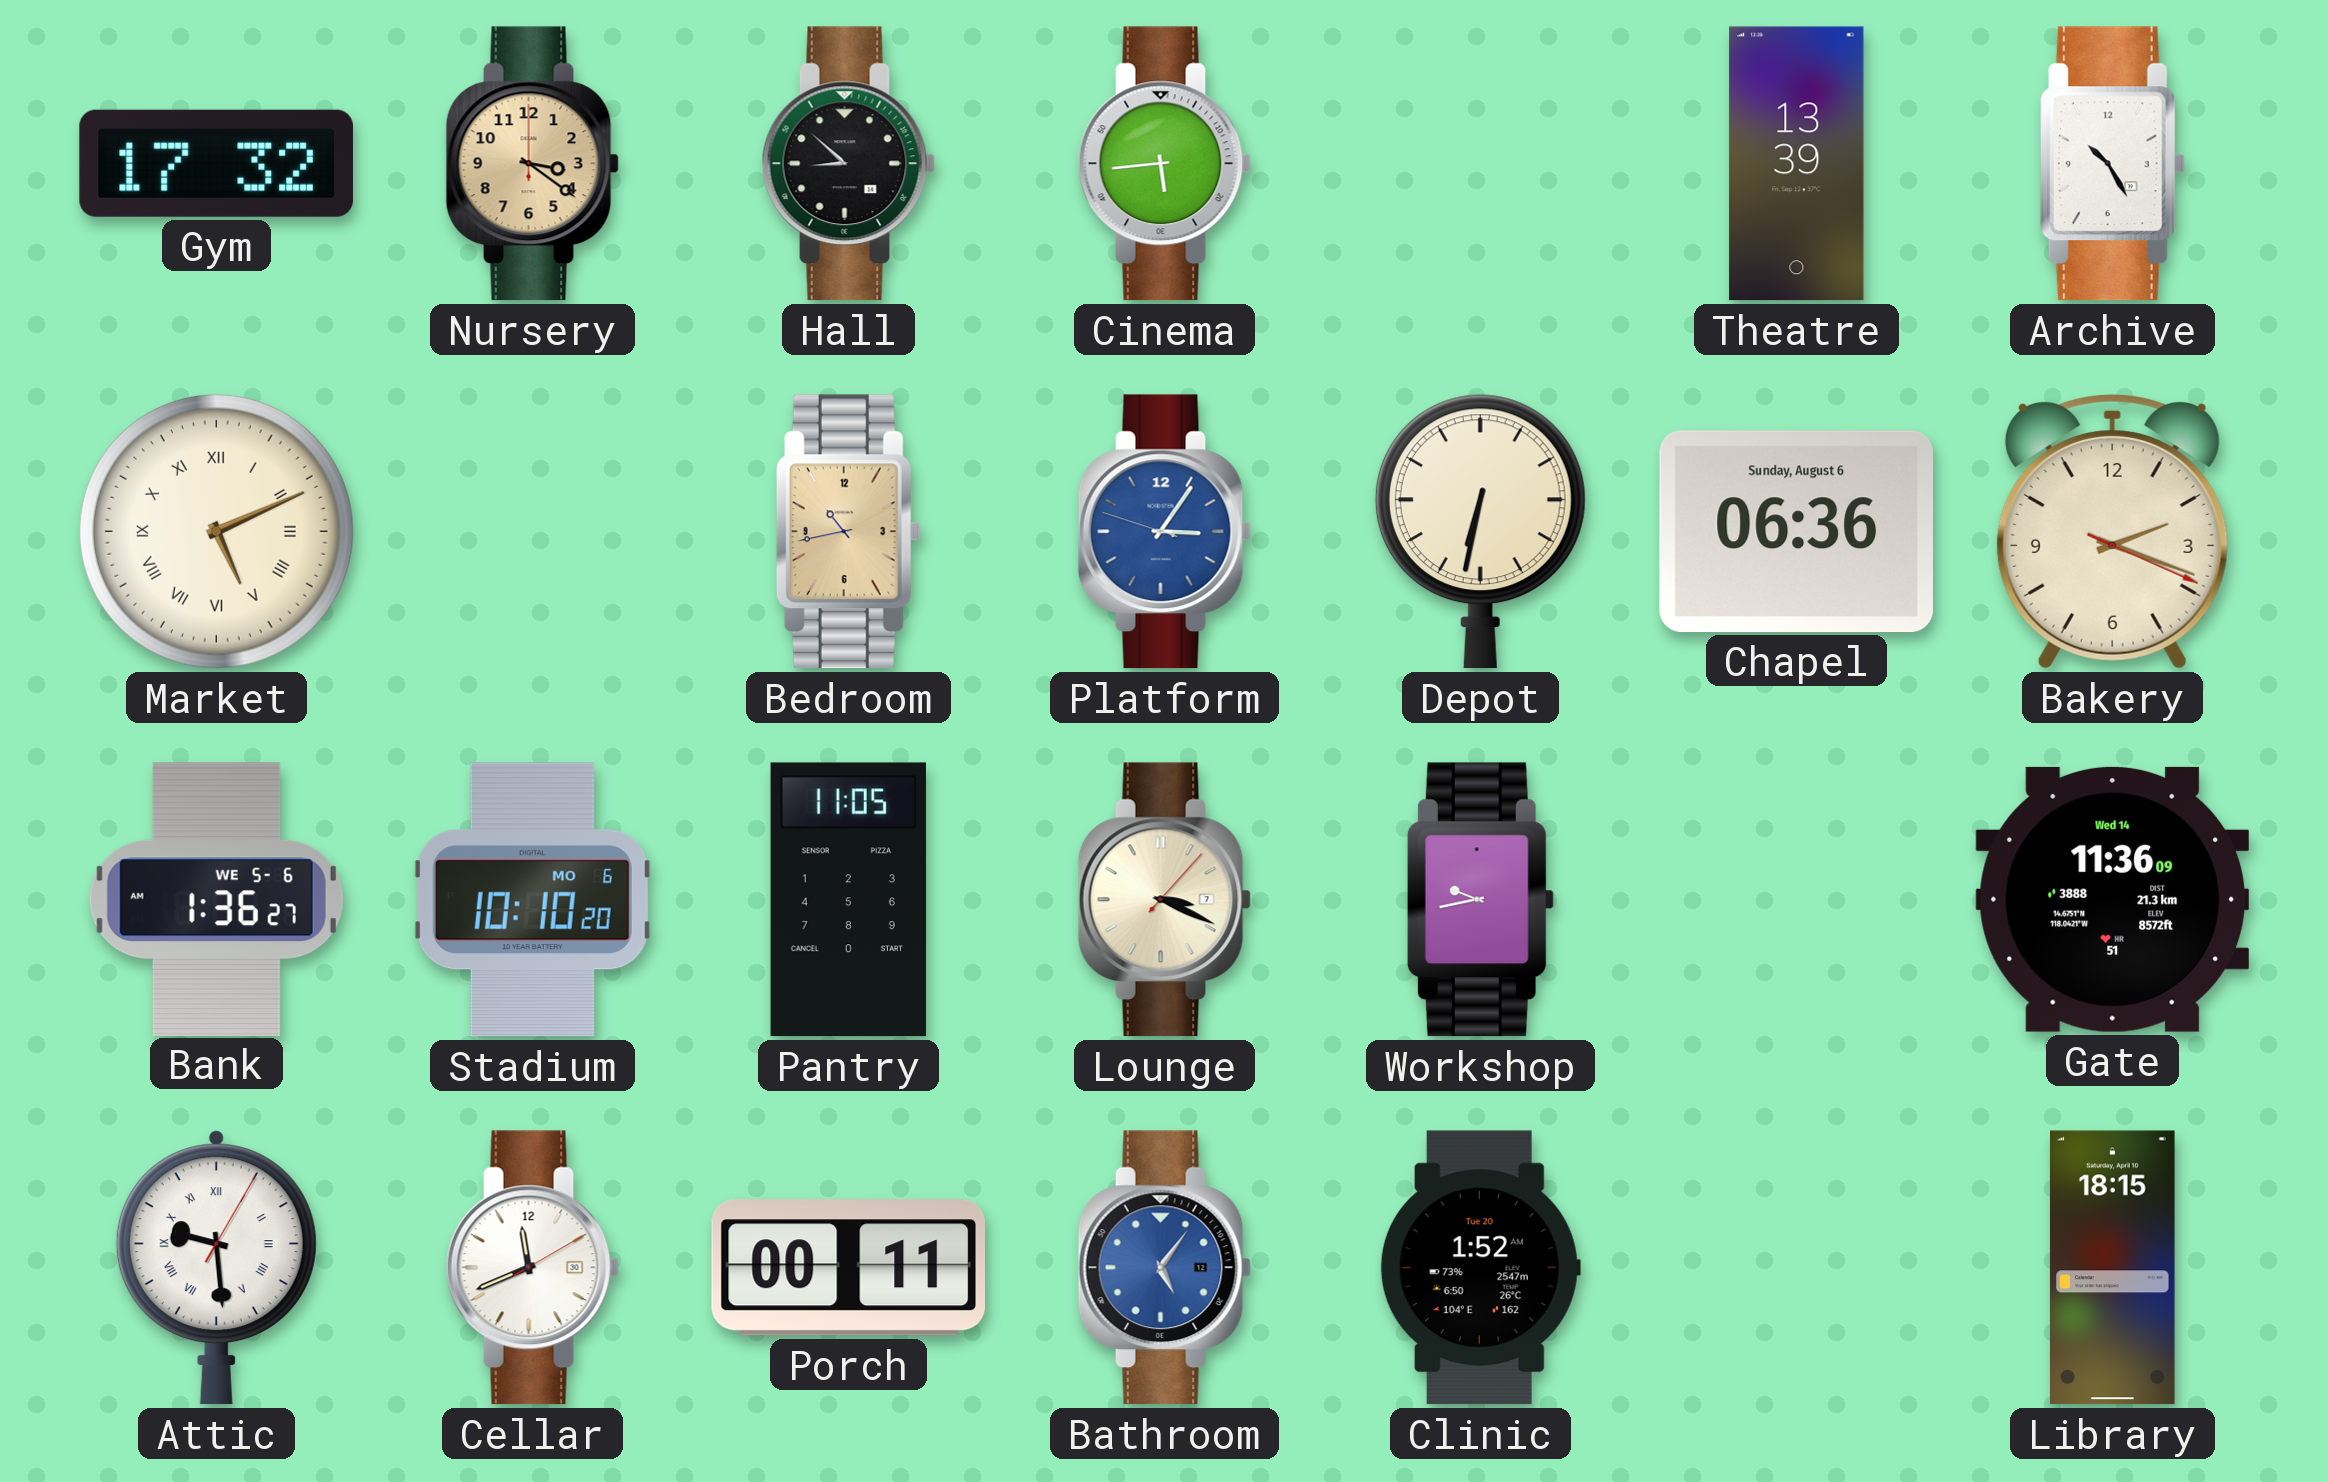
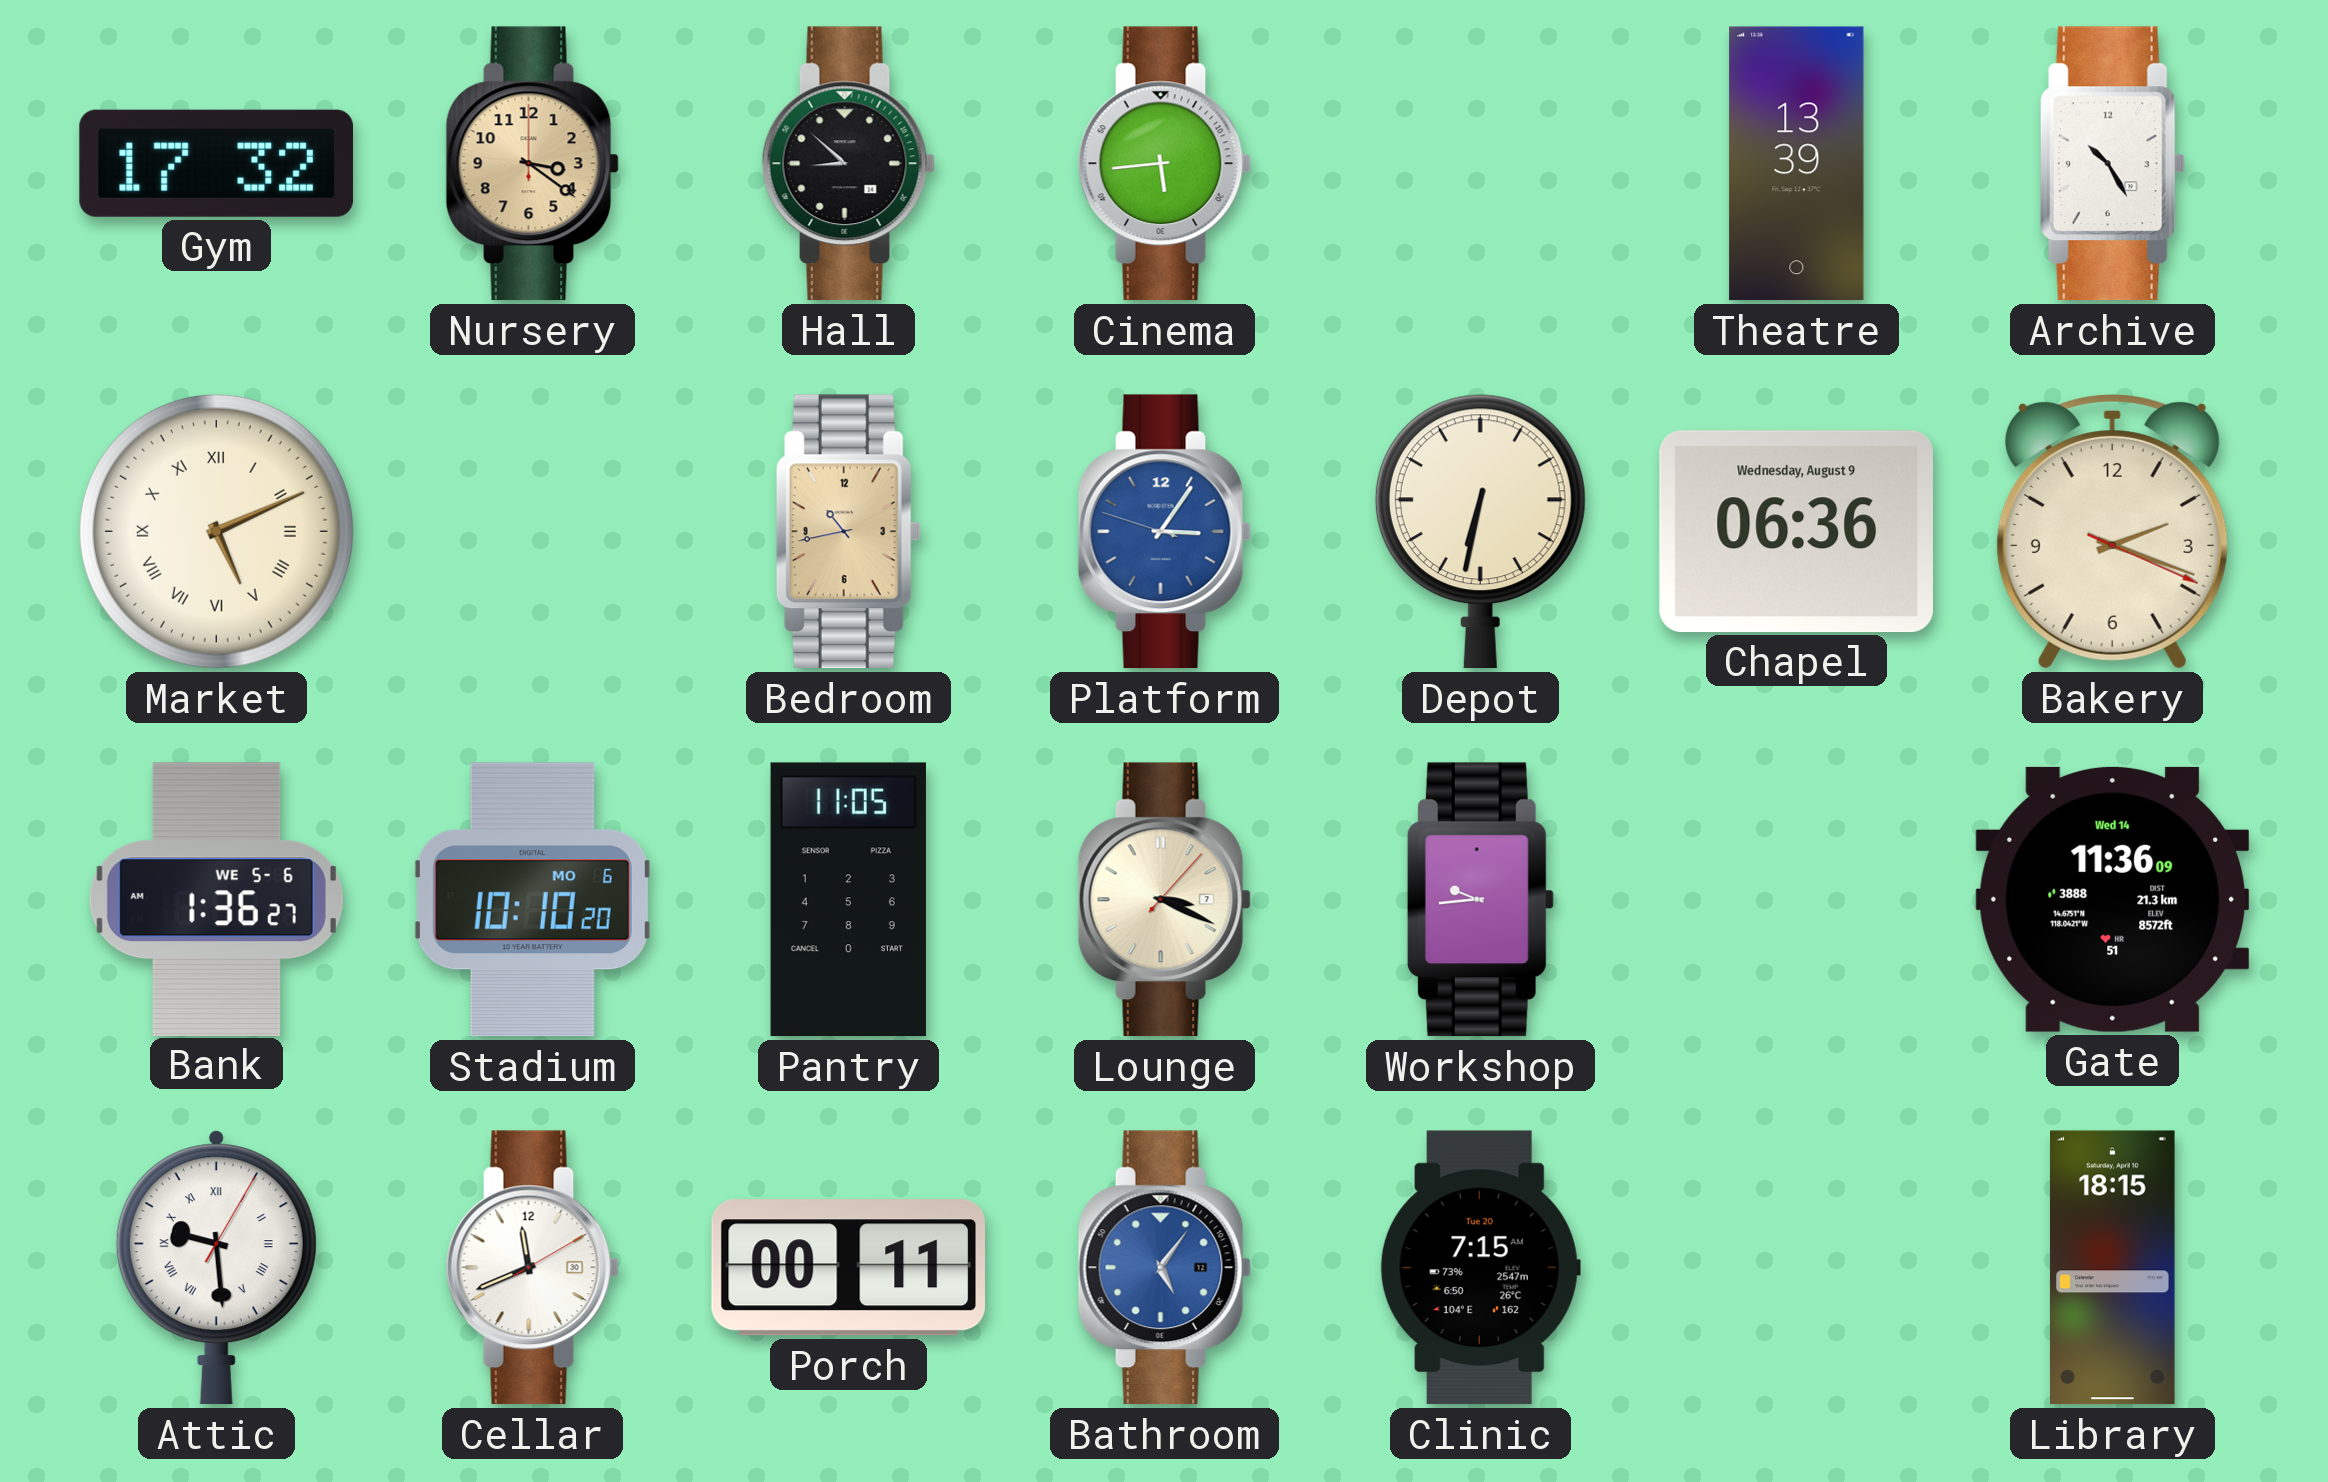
Chapel date: Sunday, August 6 -> Wednesday, August 9
Workshop: 9:43 -> 9:44
Clinic: 1:52 -> 7:15
